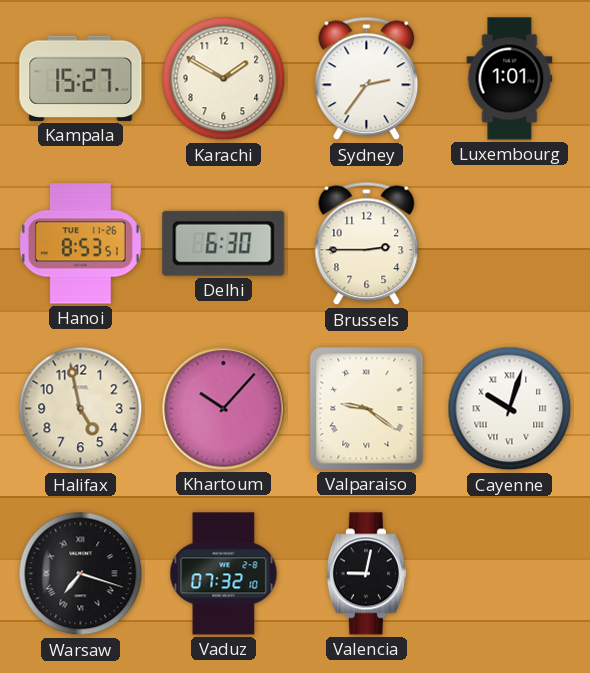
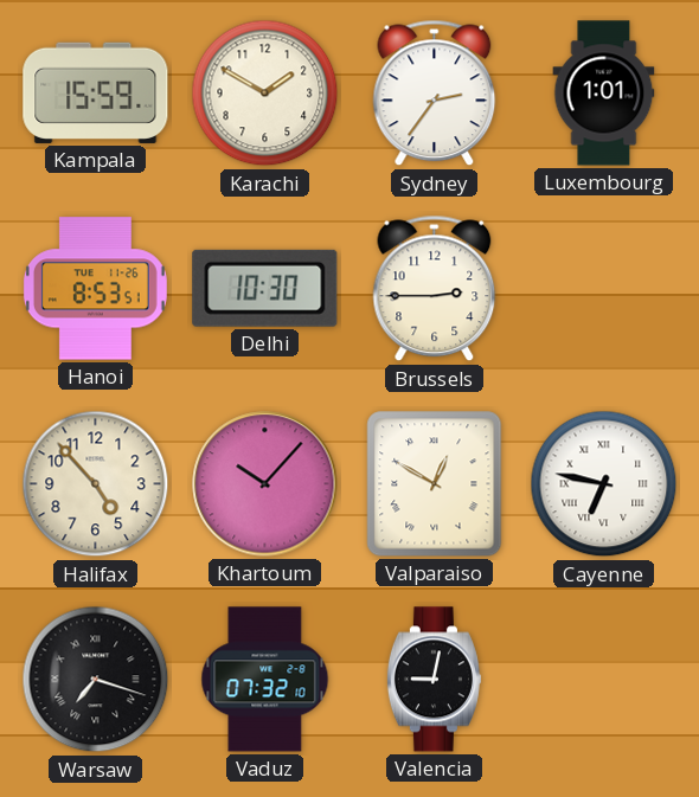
Kampala: 15:27 -> 15:59
Delhi: 6:30 -> 10:30
Halifax: 4:58 -> 4:53
Valparaiso: 9:21 -> 12:50
Cayenne: 10:03 -> 6:47
